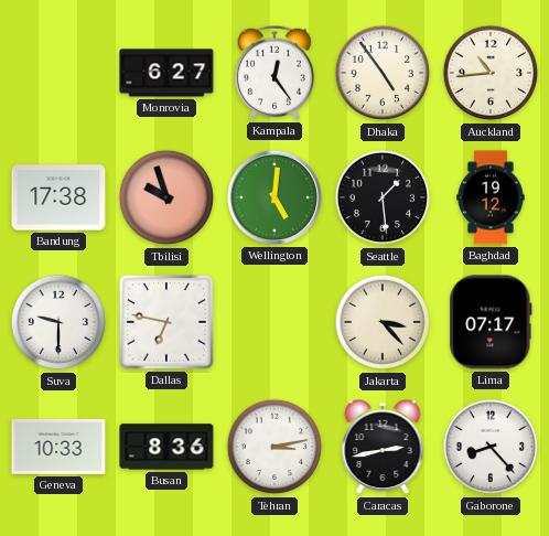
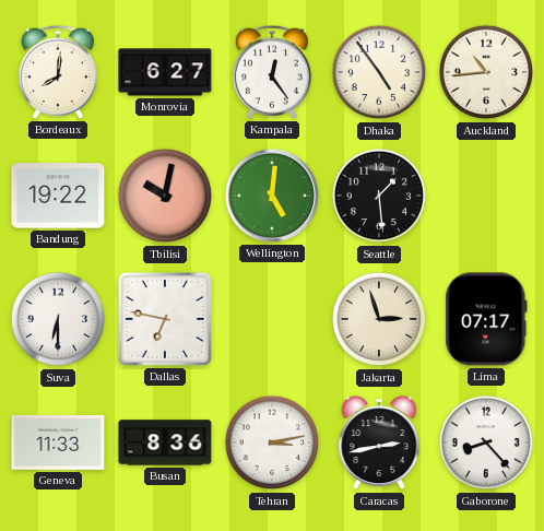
Bordeaux: none -> 8:01
Bandung: 17:38 -> 19:22
Tbilisi: 9:57 -> 10:02
Baghdad: 19:12 -> none
Suva: 9:30 -> 6:30
Jakarta: 3:23 -> 2:57
Geneva: 10:33 -> 11:33
